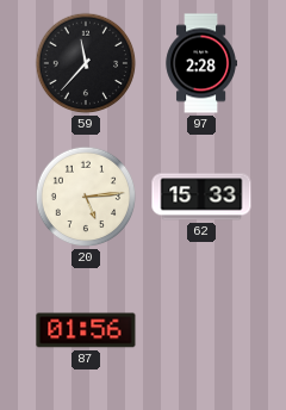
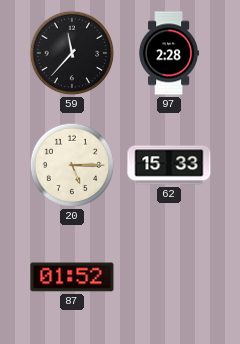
20: 5:14 -> 5:15
87: 01:56 -> 01:52
